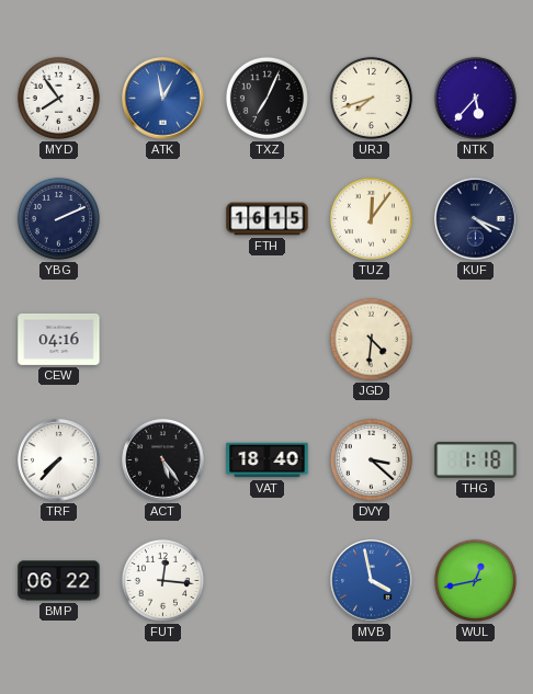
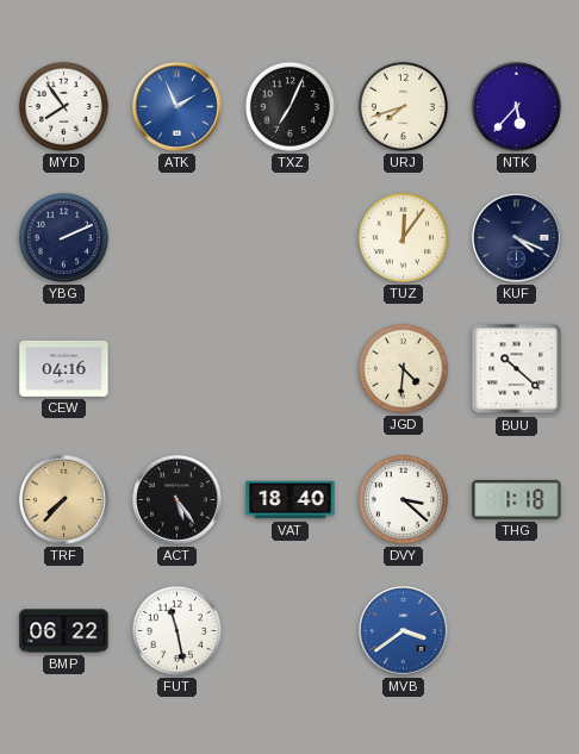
ATK: 12:58 -> 1:56
FTH: 16:15 -> none
BUU: none -> 10:22
TRF dial: white -> champagne
FUT: 12:16 -> 11:28
MVB: 3:58 -> 3:39
WUL: 12:43 -> none
